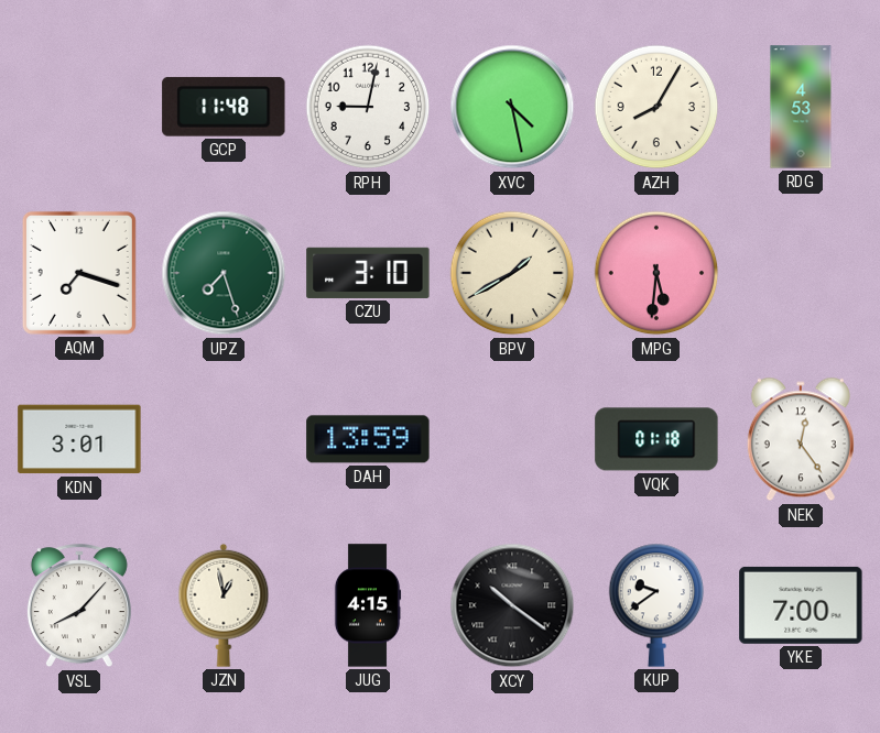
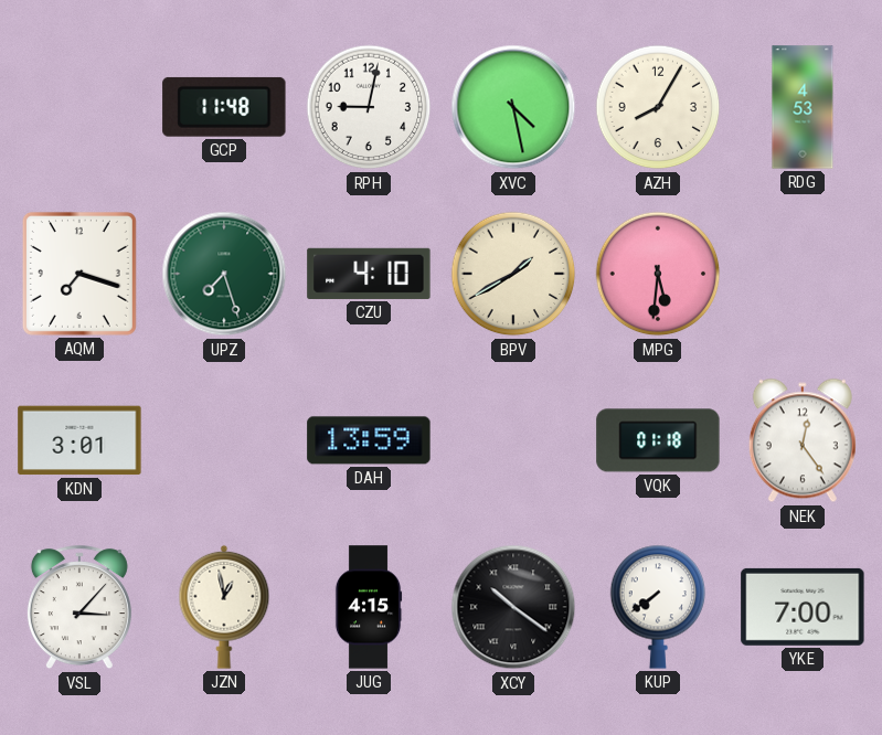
CZU: 3:10 -> 4:10
VSL: 8:07 -> 3:07
KUP: 9:39 -> 7:39
